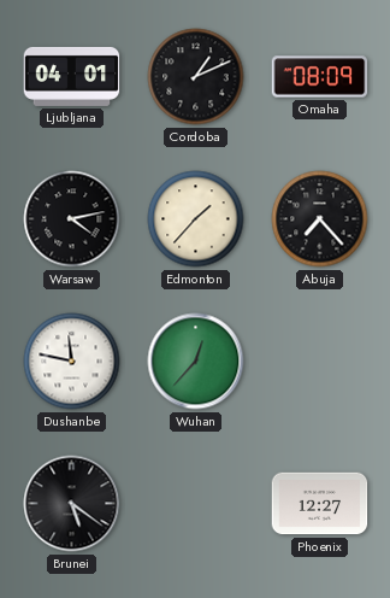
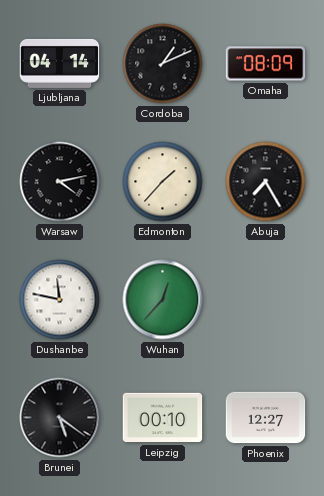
Ljubljana: 04:01 -> 04:14
Abuja: 7:23 -> 7:25
Leipzig: none -> 00:10
